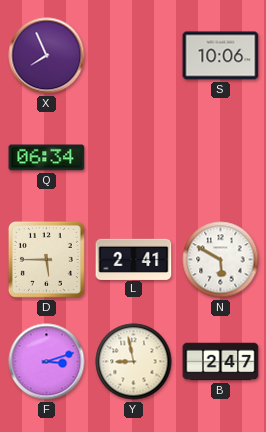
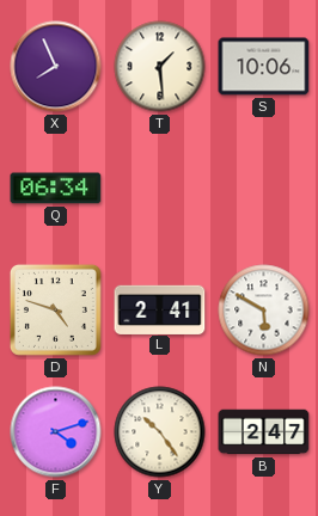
T: none -> 1:29
D: 5:45 -> 4:48
F: 3:12 -> 4:12
Y: 8:58 -> 10:24
